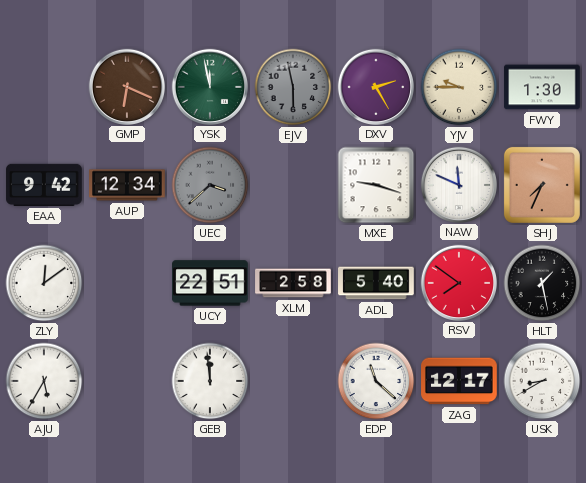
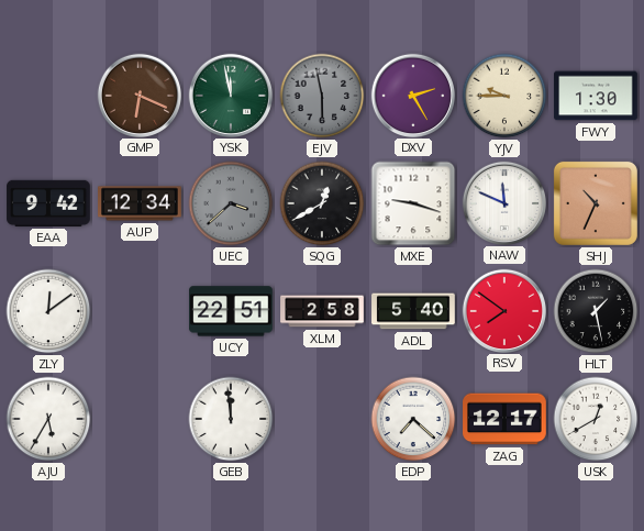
SQG: none -> 12:40
SHJ: 7:34 -> 10:34
EDP: 11:22 -> 7:22
USK: 8:40 -> 12:40
